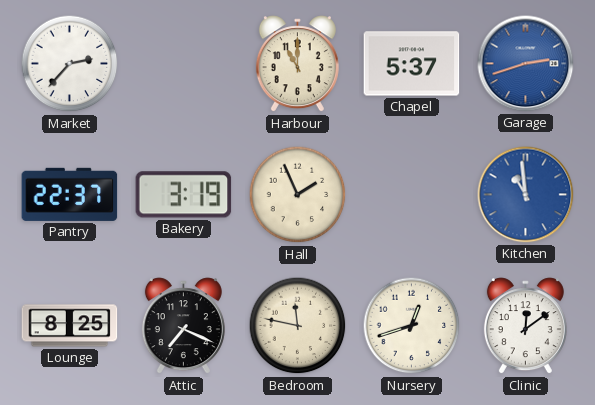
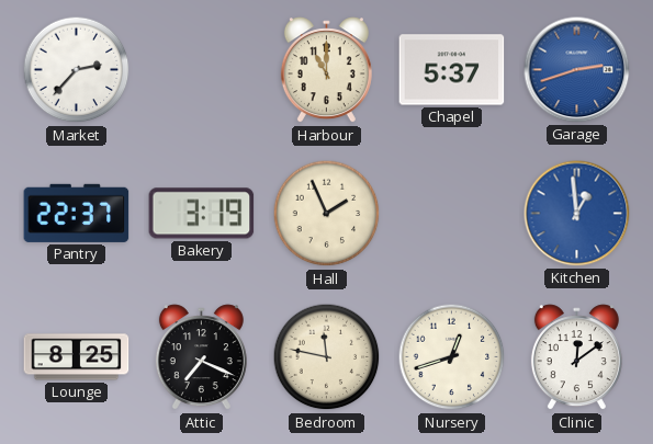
Kitchen: 10:59 -> 12:59
